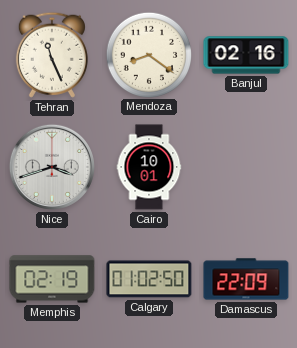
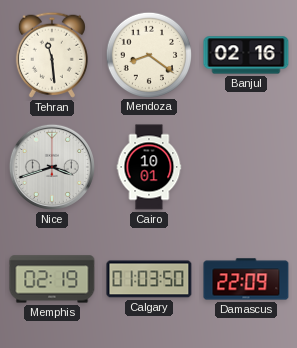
Tehran: 11:26 -> 11:29
Calgary: 01:02 -> 01:03
